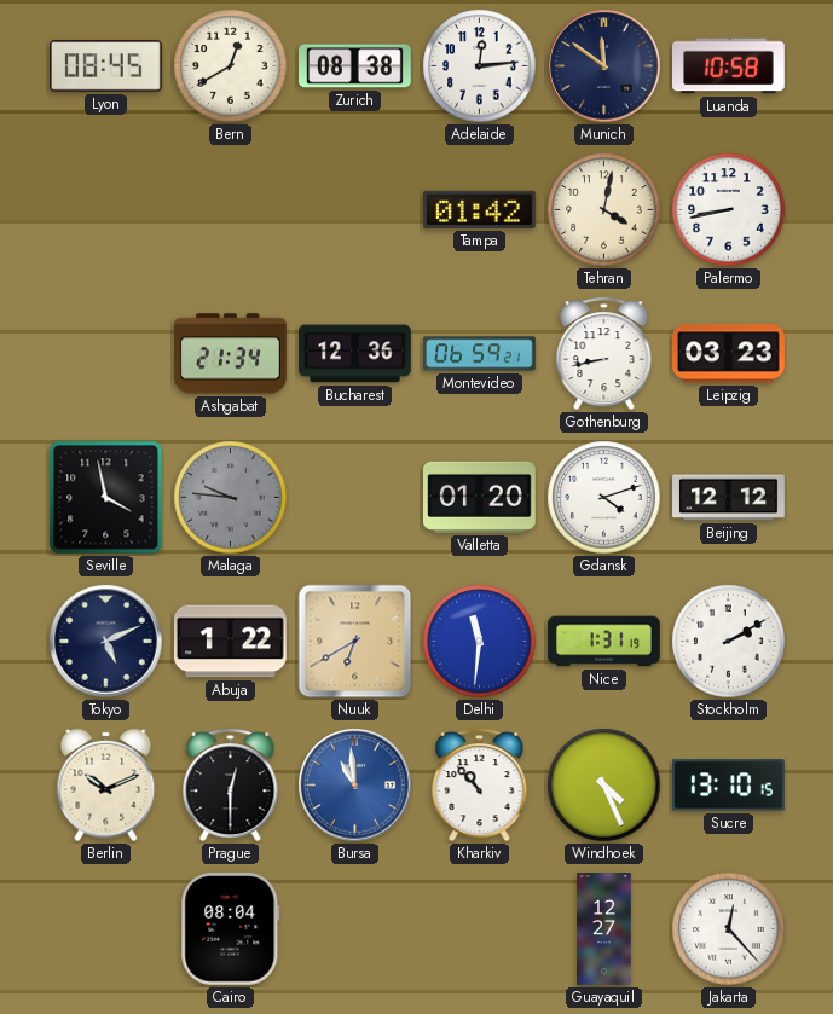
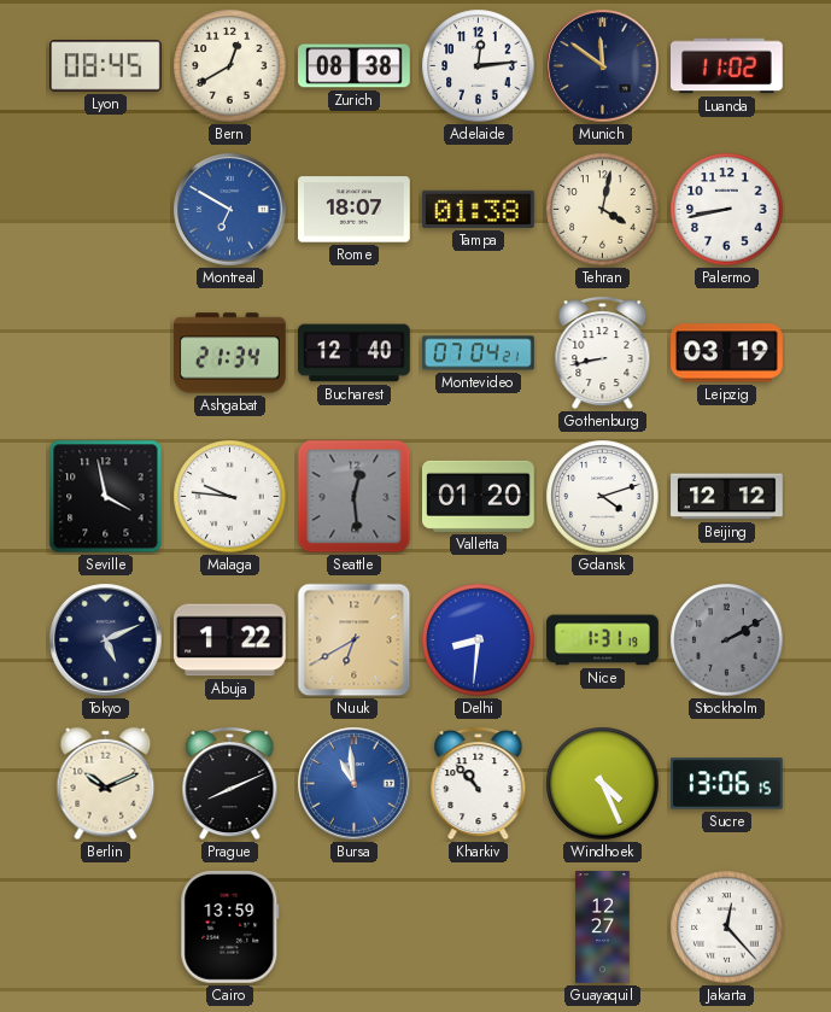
Luanda: 10:58 -> 11:02
Montreal: none -> 6:50
Rome: none -> 18:07
Tampa: 01:42 -> 01:38
Bucharest: 12:36 -> 12:40
Montevideo: 06:59 -> 07:04
Leipzig: 03:23 -> 03:19
Malaga dial: grey -> white
Seattle: none -> 12:29
Delhi: 11:31 -> 8:31
Stockholm dial: white -> grey
Prague: 12:30 -> 8:11
Sucre: 13:10 -> 13:06
Cairo: 08:04 -> 13:59
